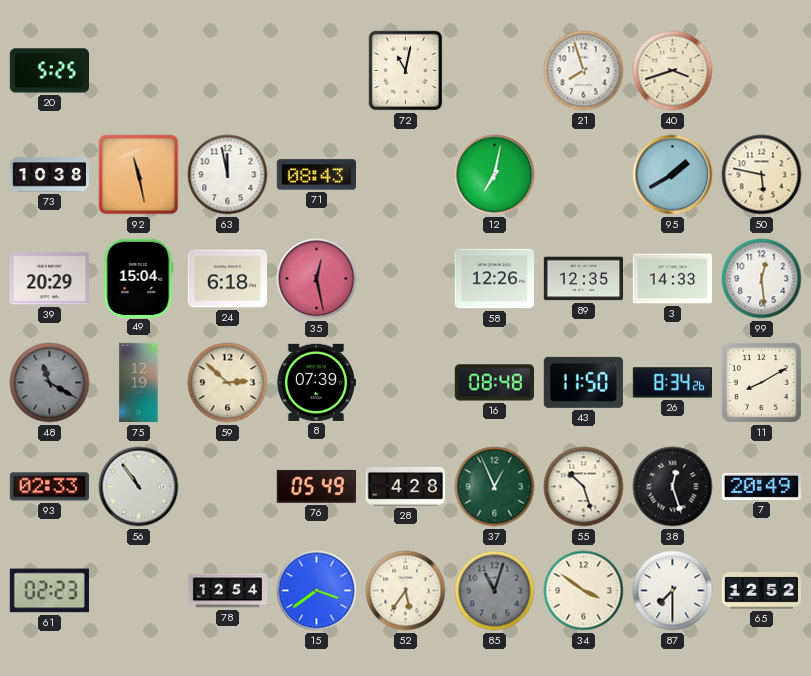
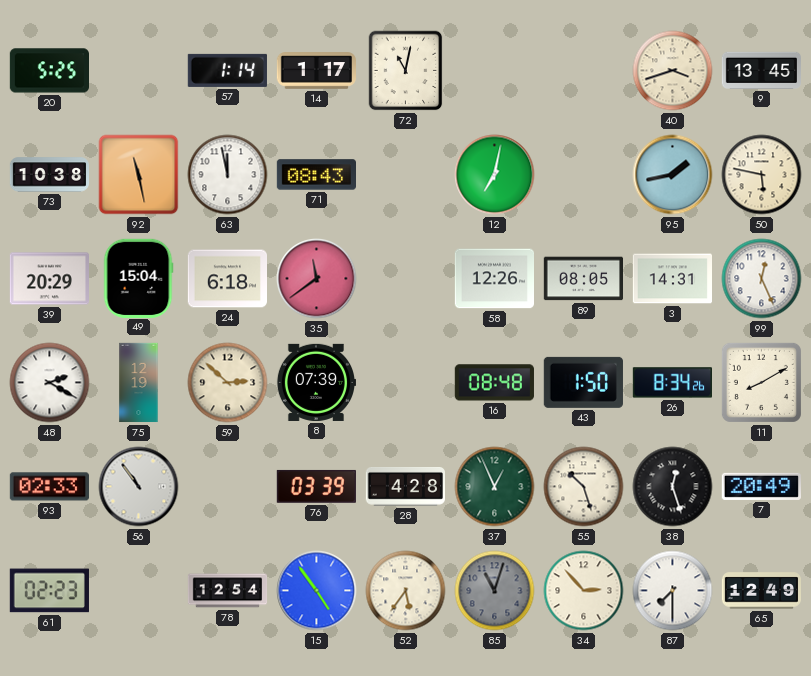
57: none -> 1:14
14: none -> 1:17
21: 7:57 -> none
9: none -> 13:45
95: 1:40 -> 1:43
35: 12:28 -> 11:39
89: 12:35 -> 08:05
3: 14:33 -> 14:31
99: 12:29 -> 12:26
48: 11:20 -> 2:20
48 dial: grey -> white
43: 11:50 -> 1:50
76: 05:49 -> 03:39
15: 3:39 -> 4:54
34: 3:51 -> 2:53
65: 12:52 -> 12:49
